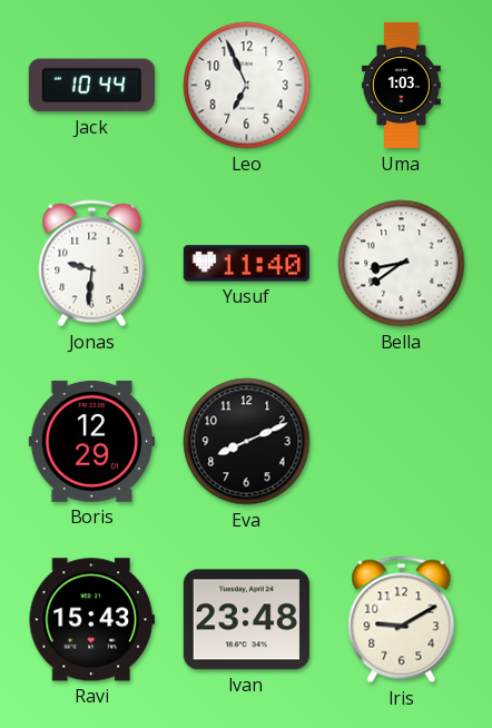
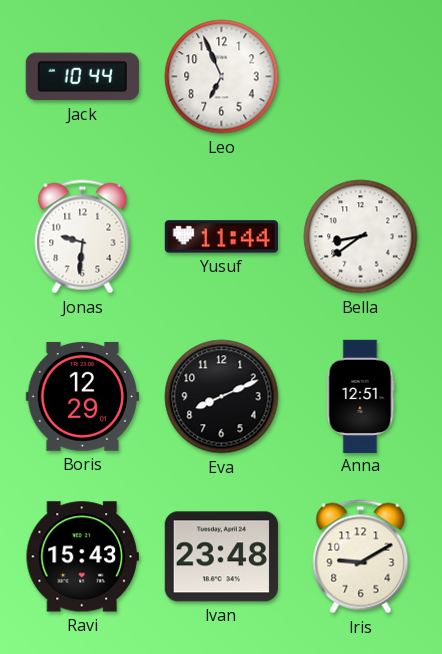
Uma: 1:03 -> none
Yusuf: 11:40 -> 11:44
Anna: none -> 12:51
